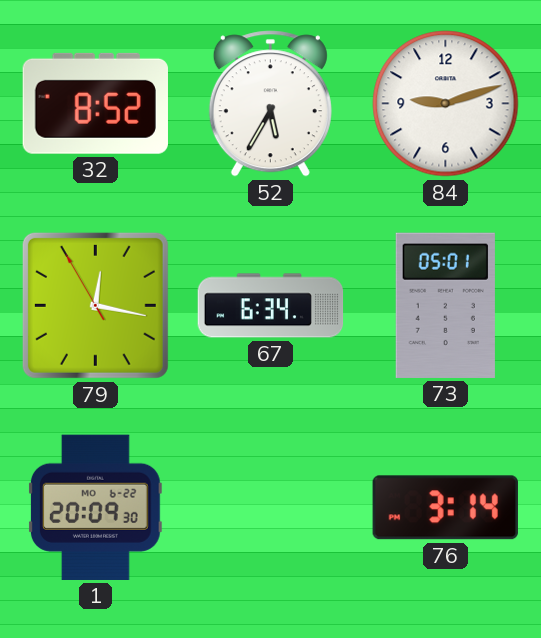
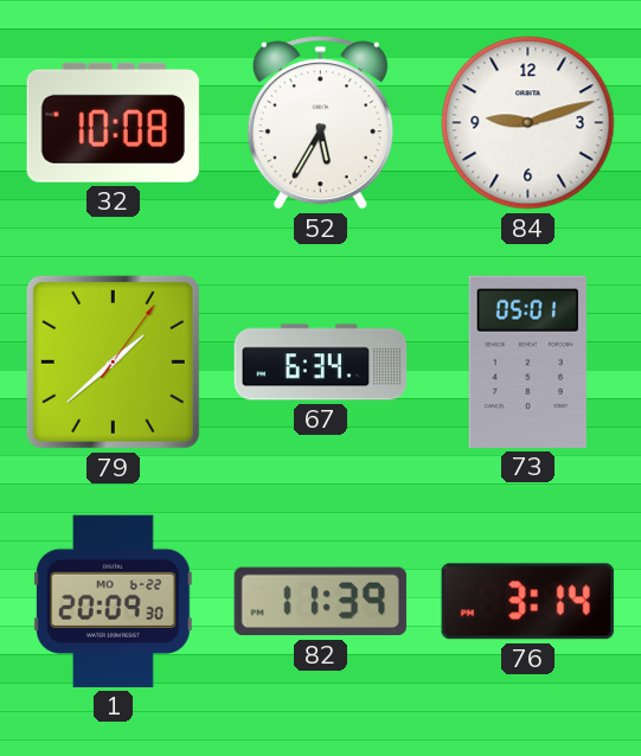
32: 8:52 -> 10:08
79: 12:16 -> 1:38
82: none -> 11:39
